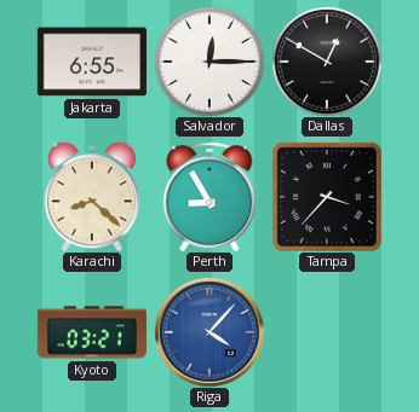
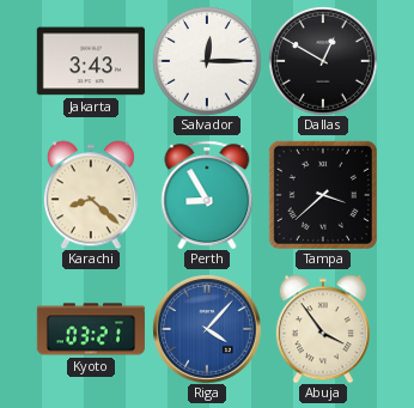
Jakarta: 6:55 -> 3:43
Tampa: 3:37 -> 3:38
Abuja: none -> 3:54
